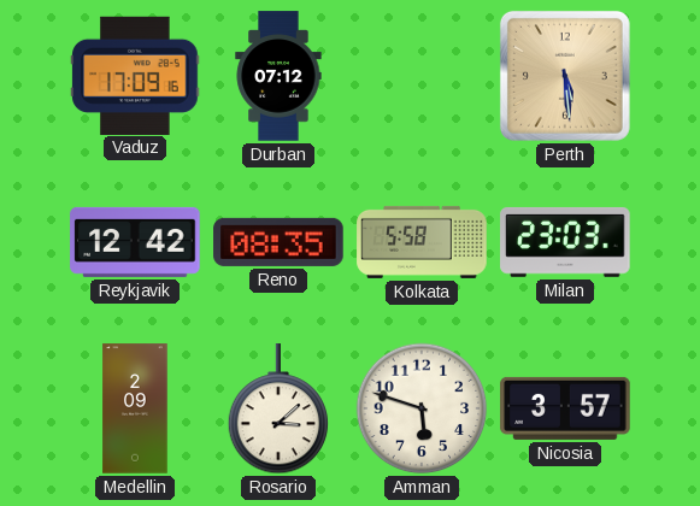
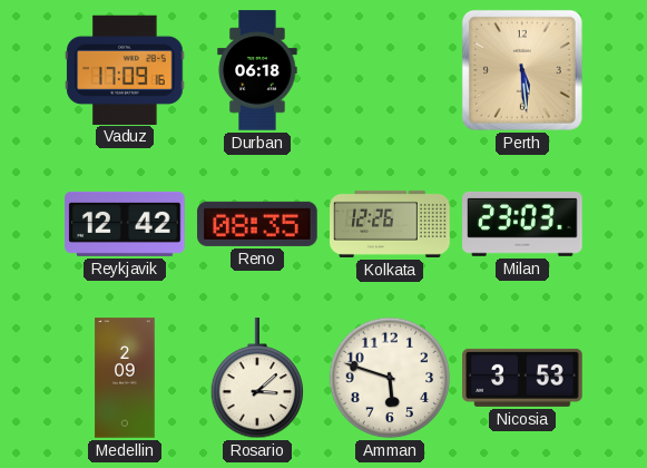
Durban: 07:12 -> 06:18
Kolkata: 5:58 -> 12:26
Nicosia: 3:57 -> 3:53
